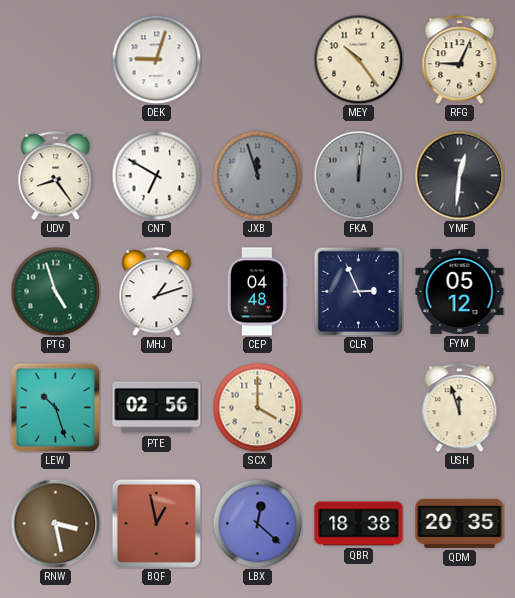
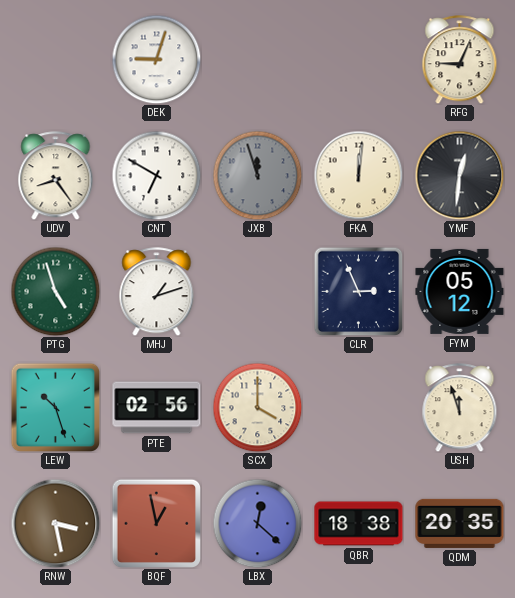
MEY: 10:24 -> none
FKA dial: grey -> cream
CEP: 04:48 -> none
